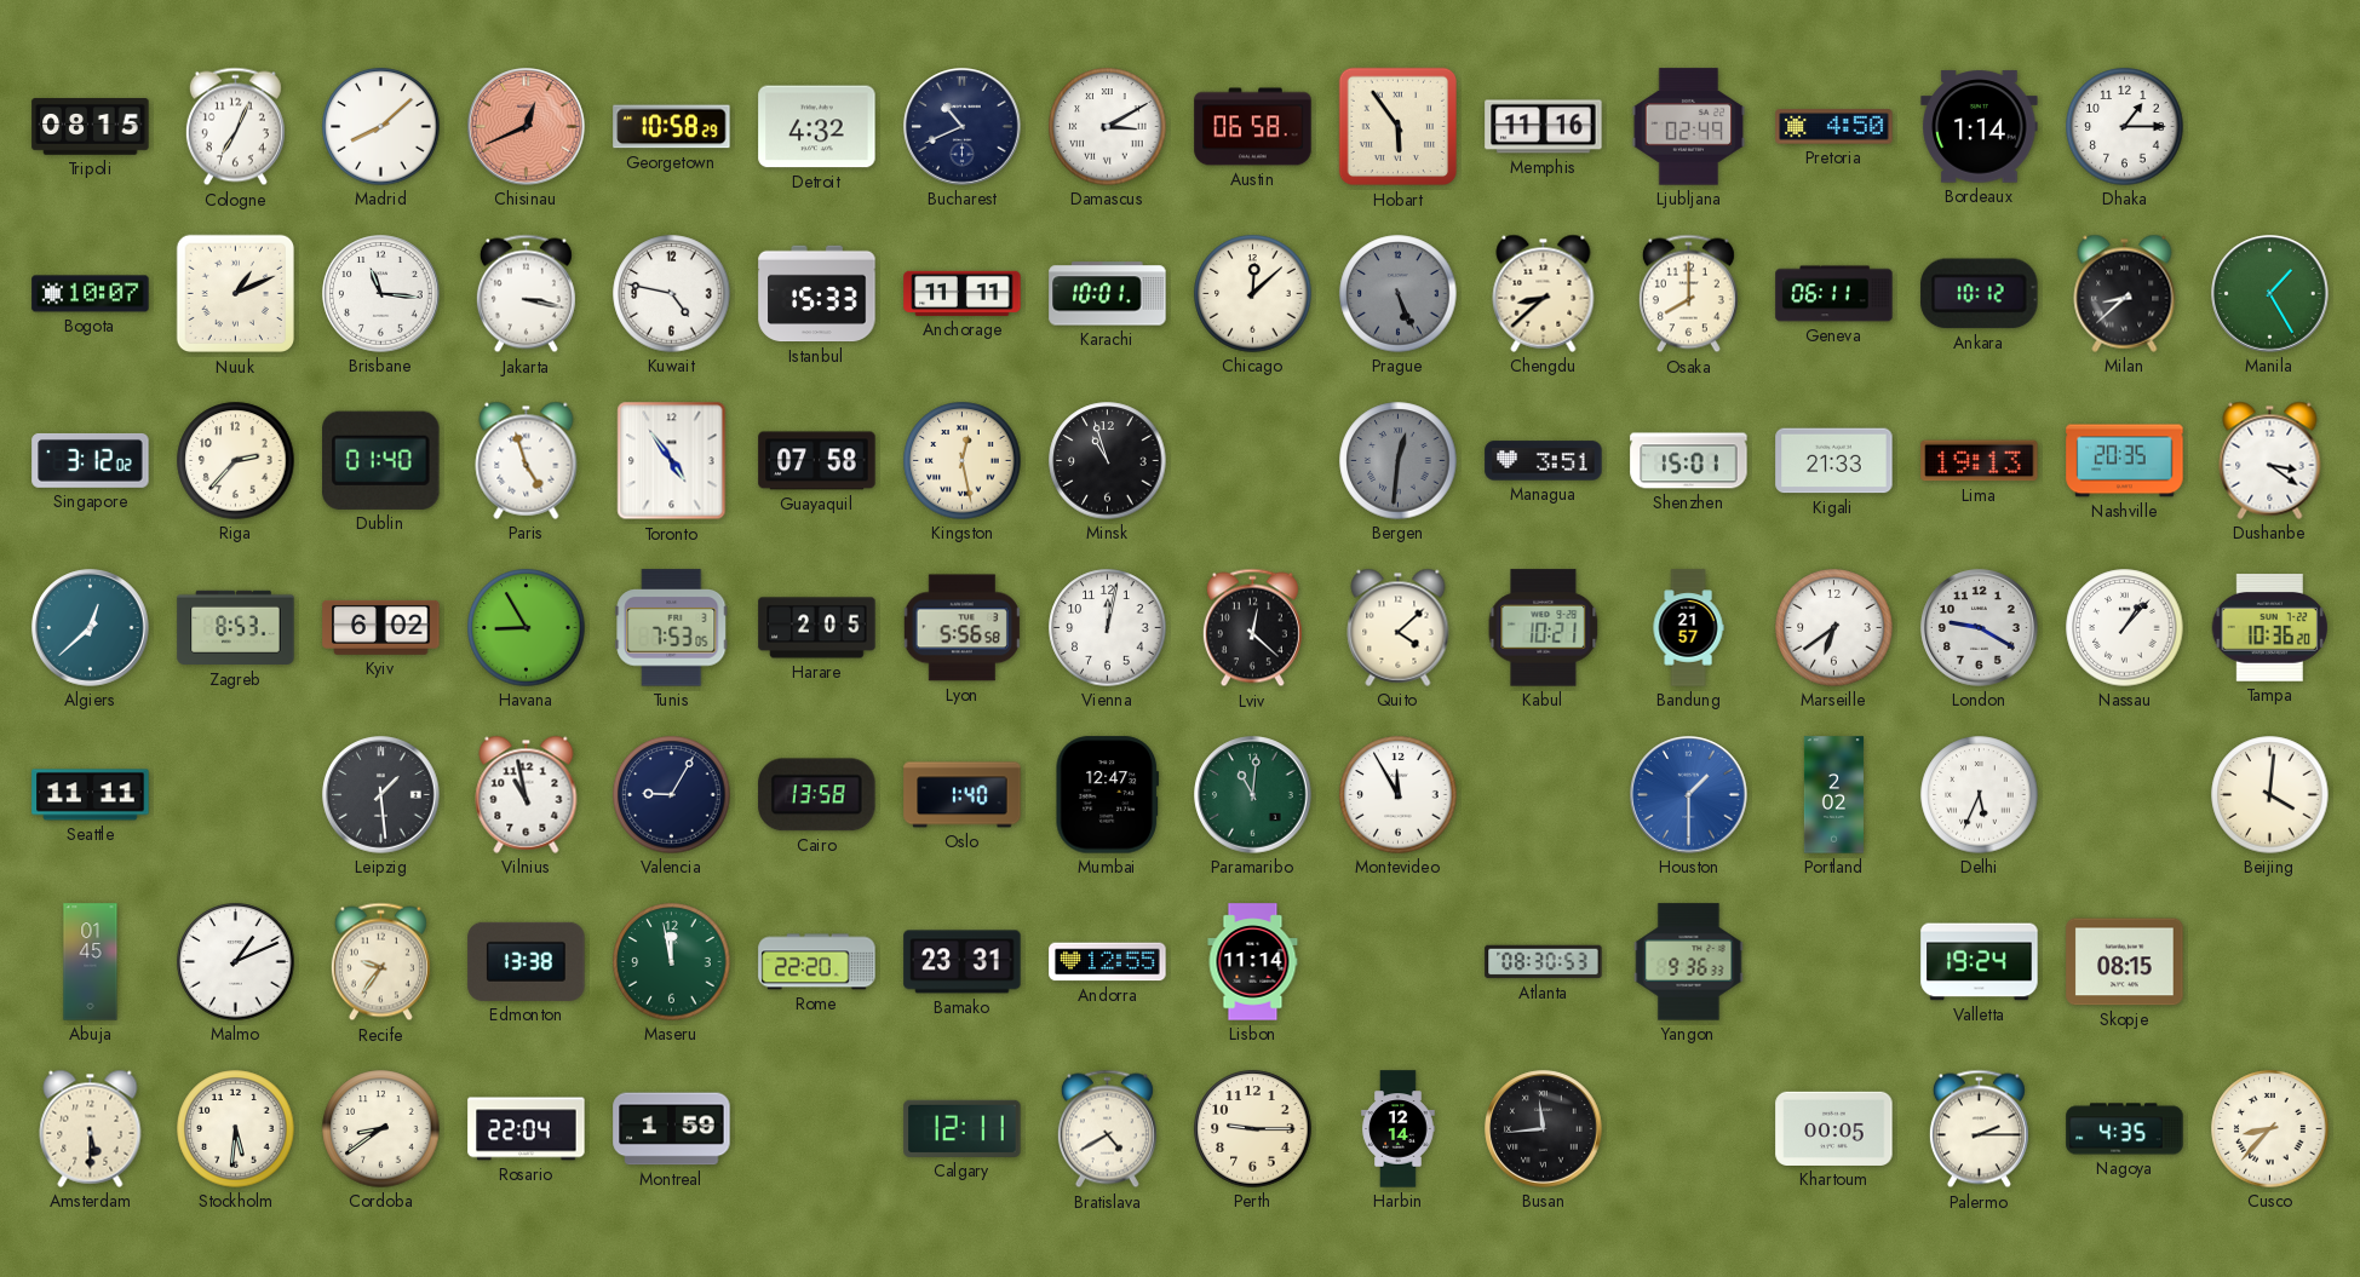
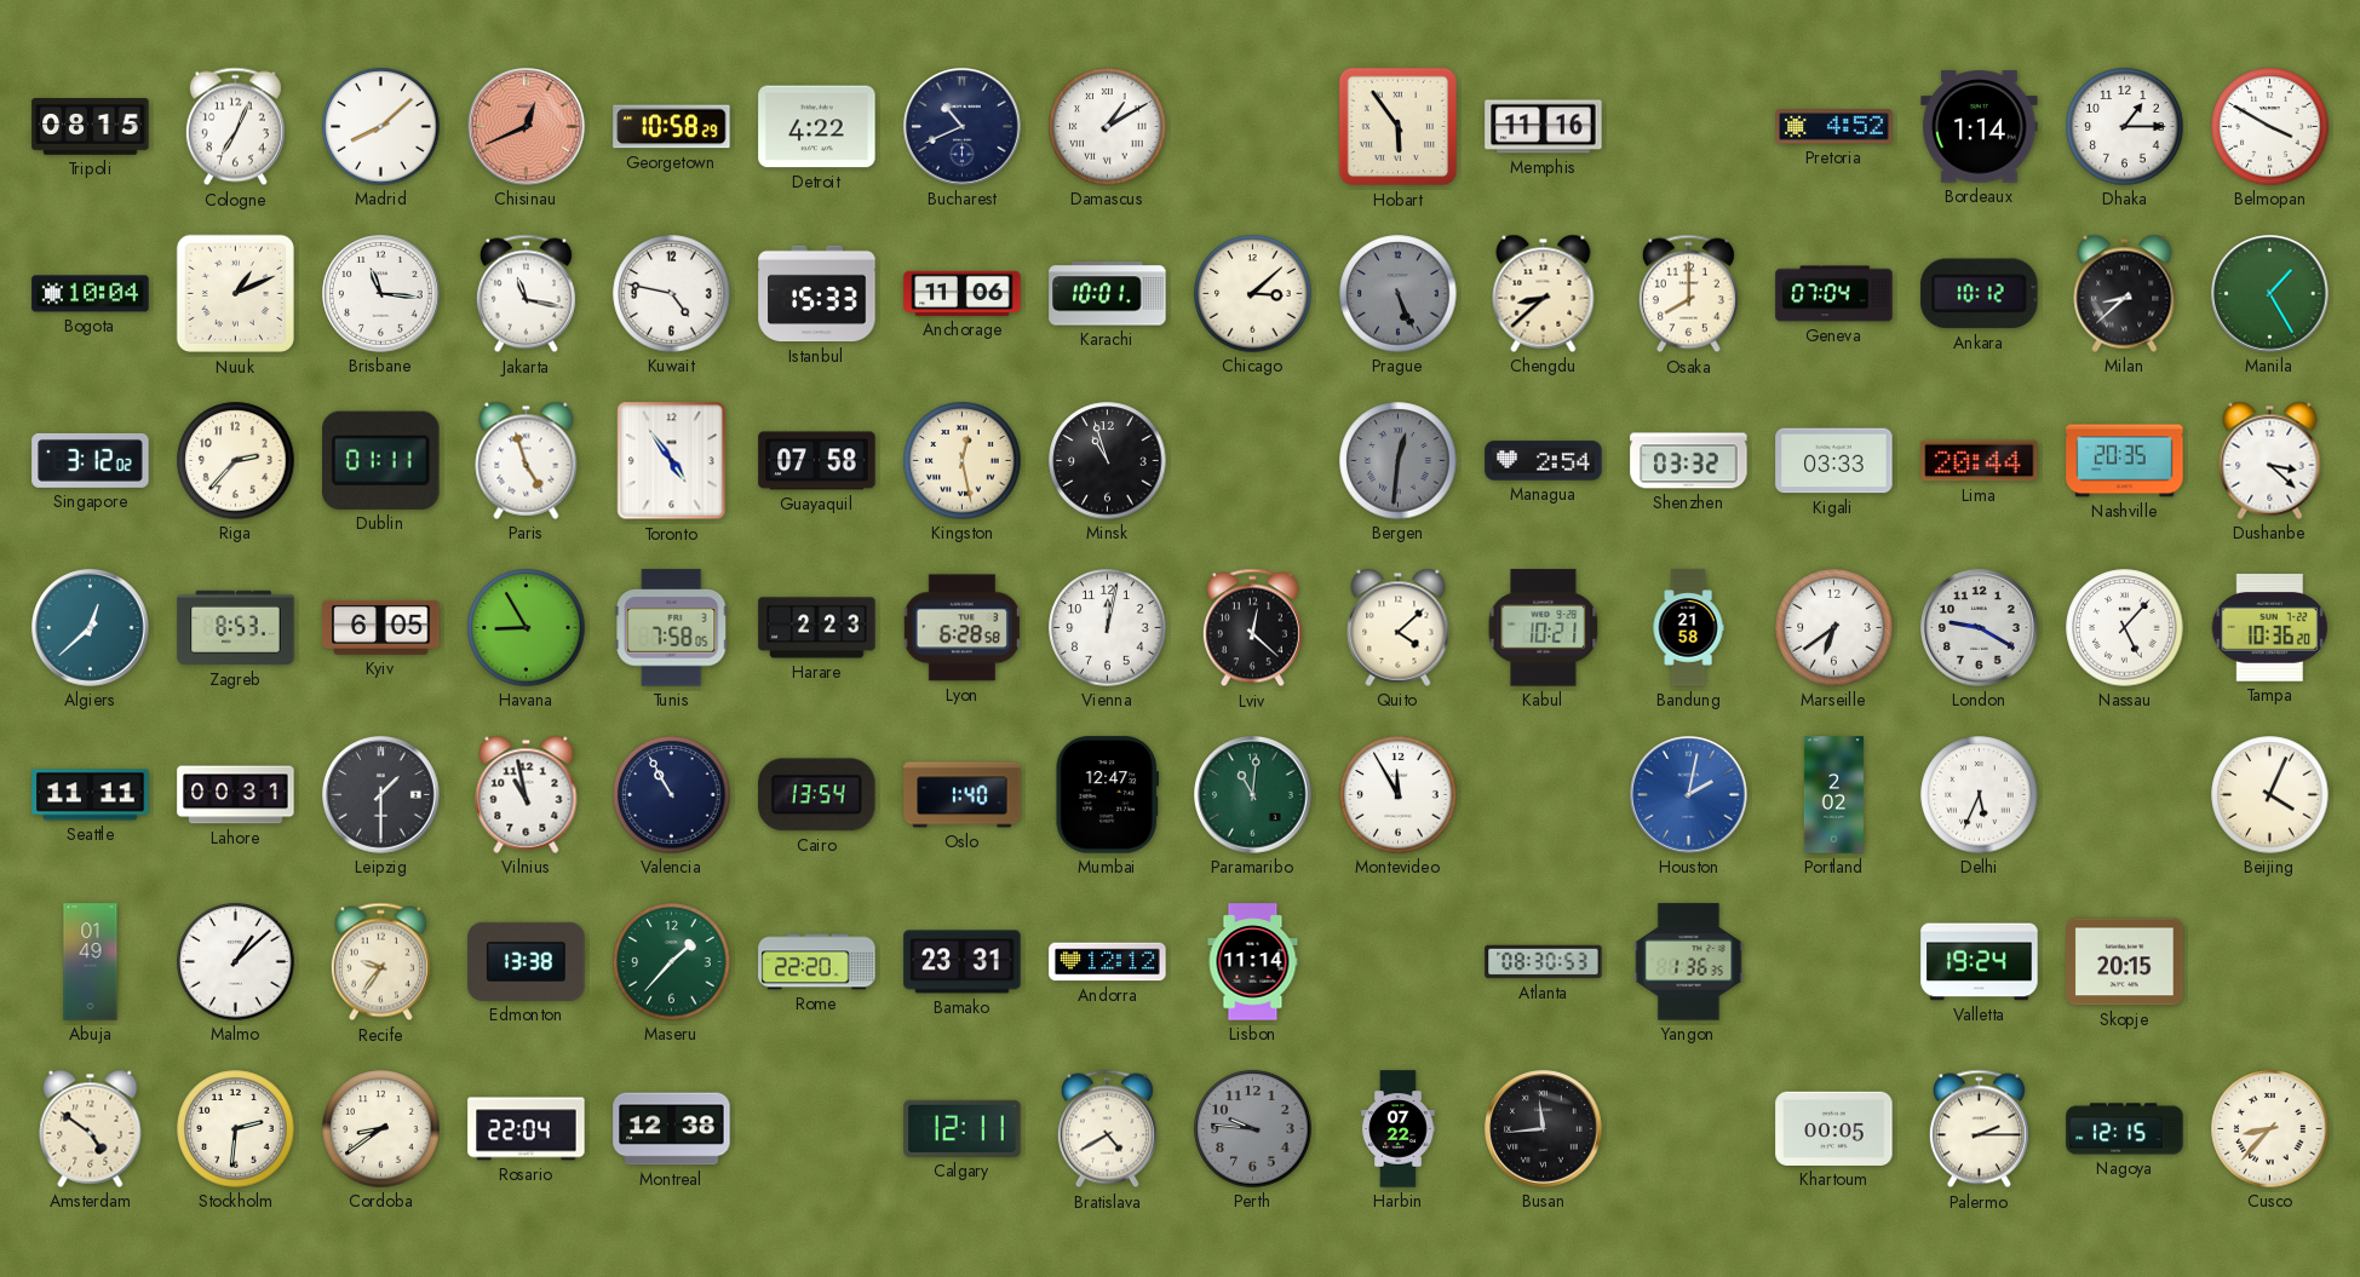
Detroit: 4:32 -> 4:22
Damascus: 3:10 -> 1:10
Austin: 06:58 -> none
Ljubljana: 02:49 -> none
Pretoria: 4:50 -> 4:52
Belmopan: none -> 3:50
Bogota: 10:07 -> 10:04
Jakarta: 3:17 -> 11:17
Anchorage: 11:11 -> 11:06
Chicago: 12:08 -> 3:08
Geneva: 06:11 -> 07:04
Dublin: 01:40 -> 01:11
Managua: 3:51 -> 2:54
Shenzhen: 15:01 -> 03:32
Kigali: 21:33 -> 03:33
Lima: 19:13 -> 20:44
Dushanbe: 3:21 -> 3:22
Kyiv: 6:02 -> 6:05
Tunis: 7:53 -> 7:58
Harare: 2:05 -> 2:23
Lyon: 5:56 -> 6:28
Bandung: 21:57 -> 21:58
Nassau: 1:07 -> 5:07
Lahore: none -> 00:31
Leipzig: 1:29 -> 1:30
Valencia: 9:05 -> 10:55
Cairo: 13:58 -> 13:54
Houston: 1:30 -> 2:02
Beijing: 4:01 -> 4:04
Abuja: 01:45 -> 01:49
Malmo: 1:11 -> 1:08
Maseru: 11:58 -> 1:37
Andorra: 12:55 -> 12:12
Yangon: 9:36 -> 1:36
Skopje: 08:15 -> 20:15
Amsterdam: 5:30 -> 4:51
Stockholm: 5:31 -> 2:31
Montreal: 1:59 -> 12:38
Perth: 9:15 -> 9:46
Perth dial: cream -> grey
Harbin: 12:14 -> 07:22
Nagoya: 4:35 -> 12:15
